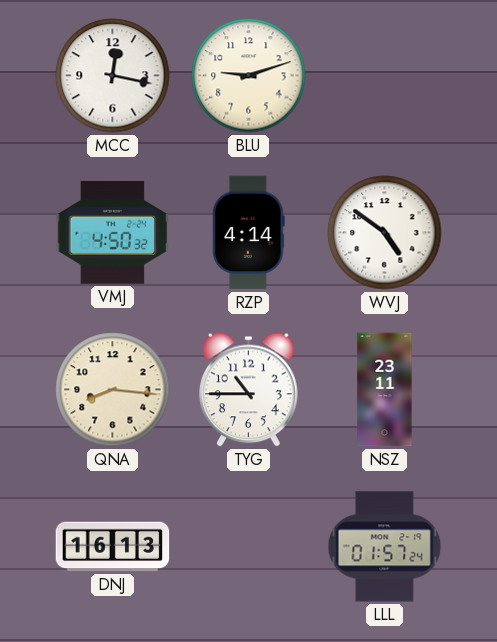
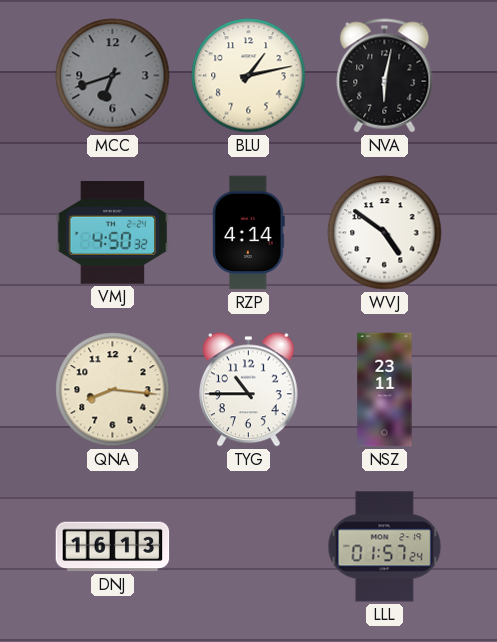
MCC: 12:17 -> 6:42
MCC dial: white -> grey
BLU: 9:12 -> 1:13
NVA: none -> 6:02
